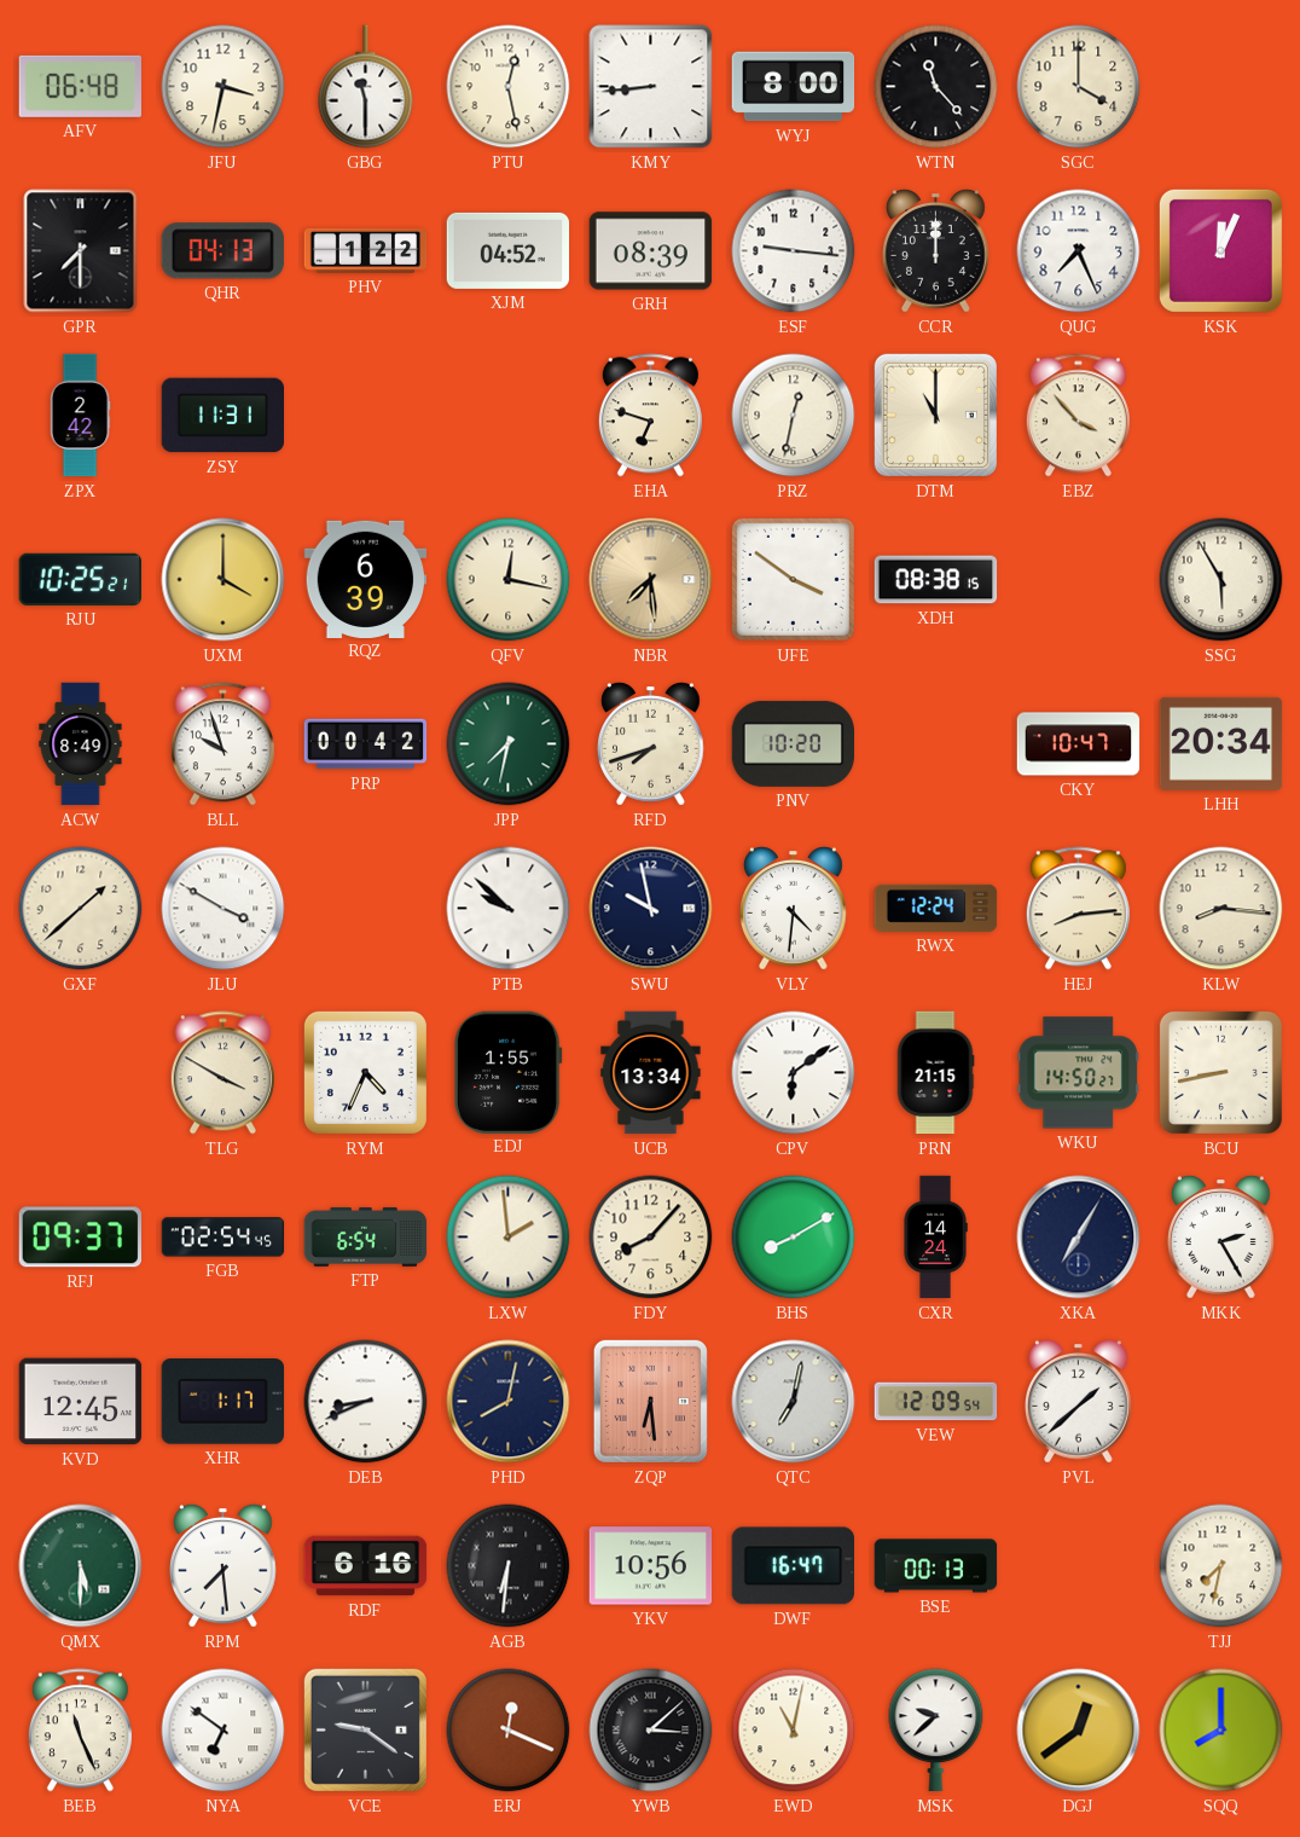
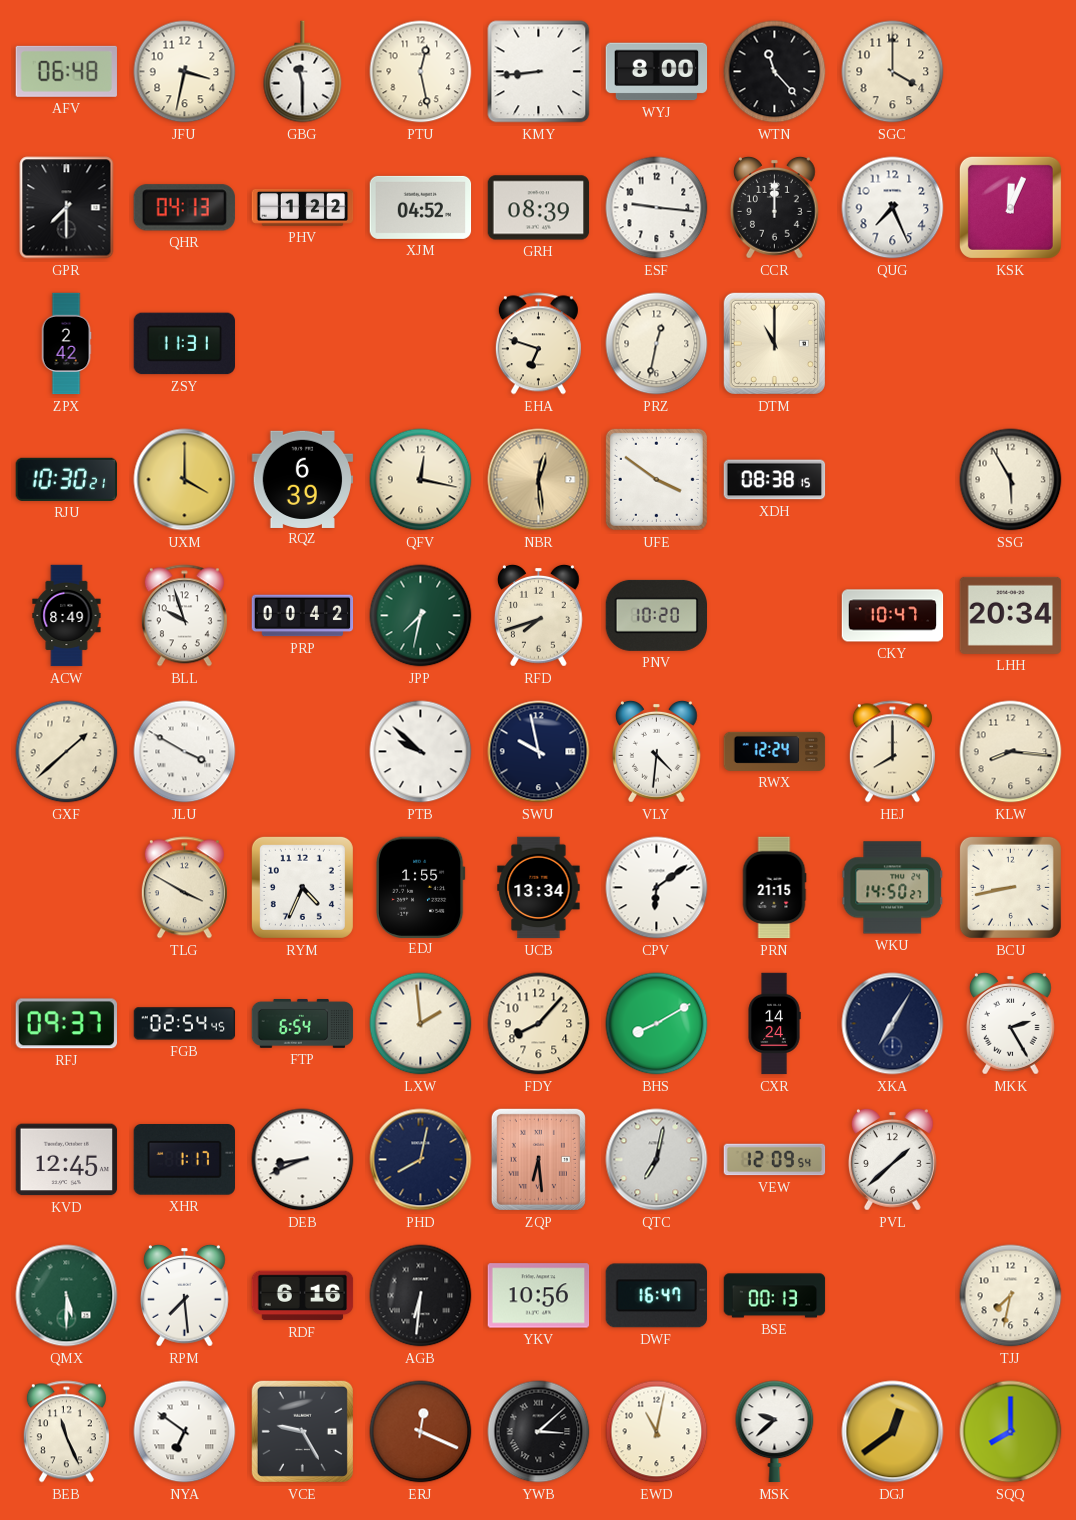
EBZ: 3:53 -> none
RJU: 10:25 -> 10:30
NBR: 7:29 -> 12:29
HEJ: 8:14 -> 8:00
VCE: 9:21 -> 9:25
